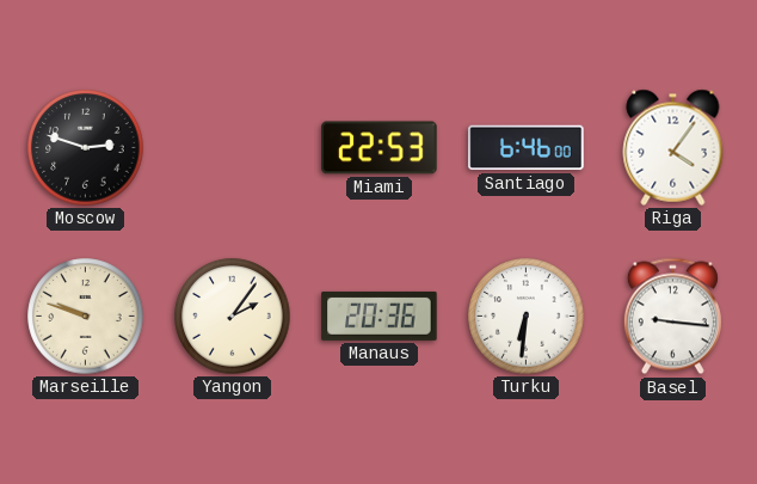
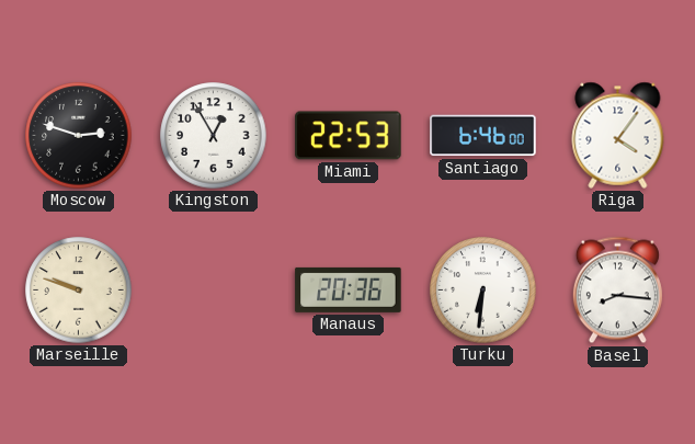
Kingston: none -> 12:55
Yangon: 2:06 -> none
Basel: 9:16 -> 8:16
